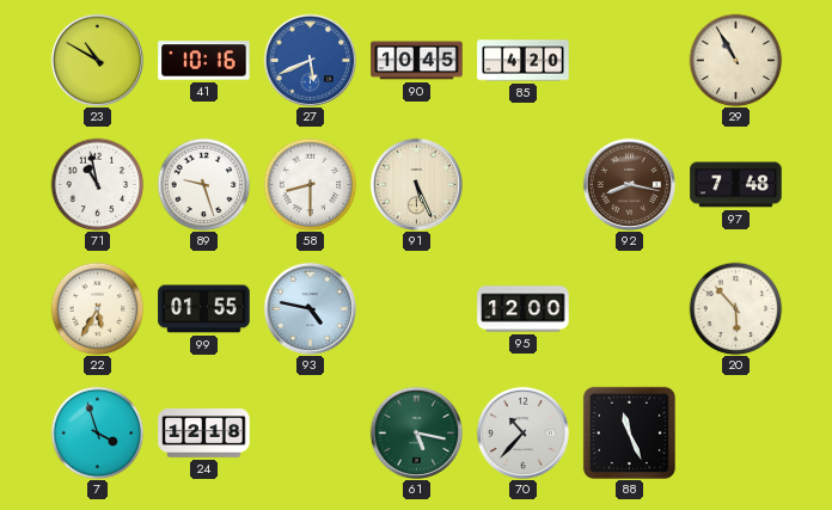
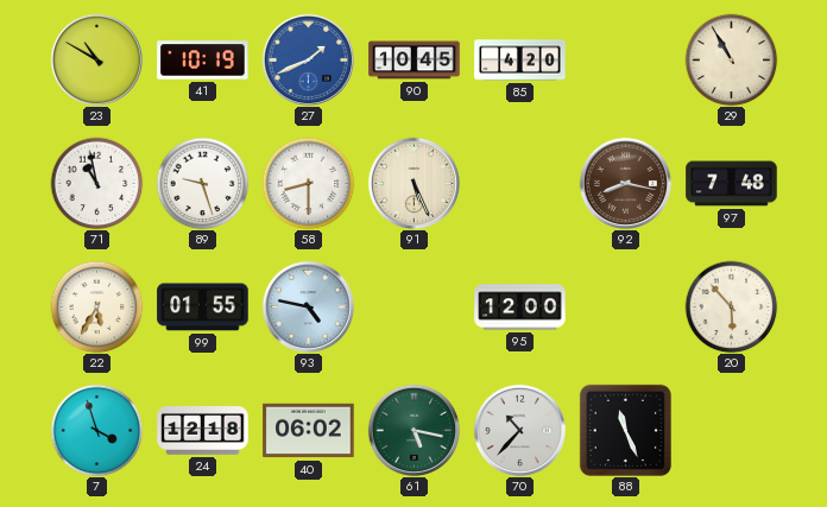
41: 10:16 -> 10:19
27: 5:41 -> 1:41
40: none -> 06:02
